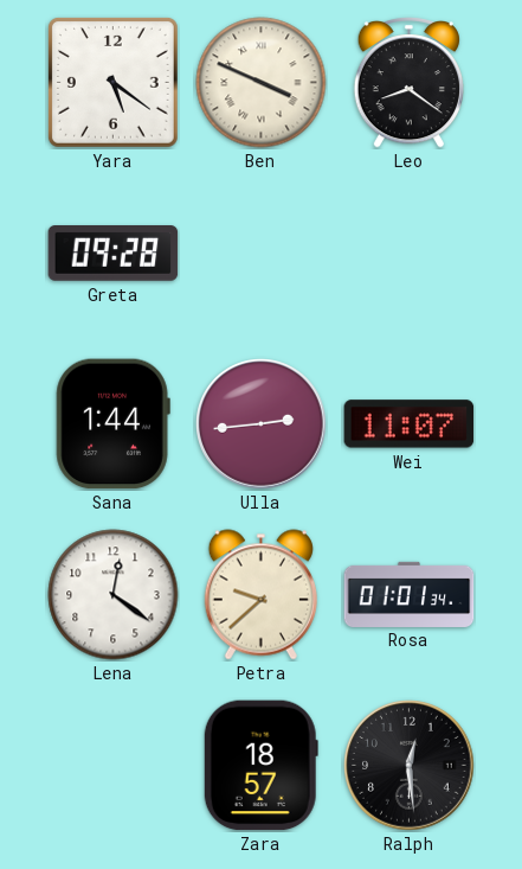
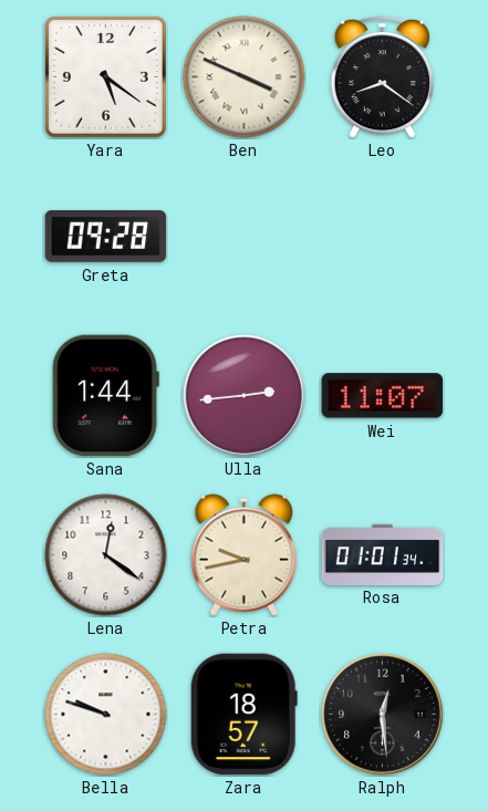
Petra: 9:38 -> 9:43
Bella: none -> 9:48
